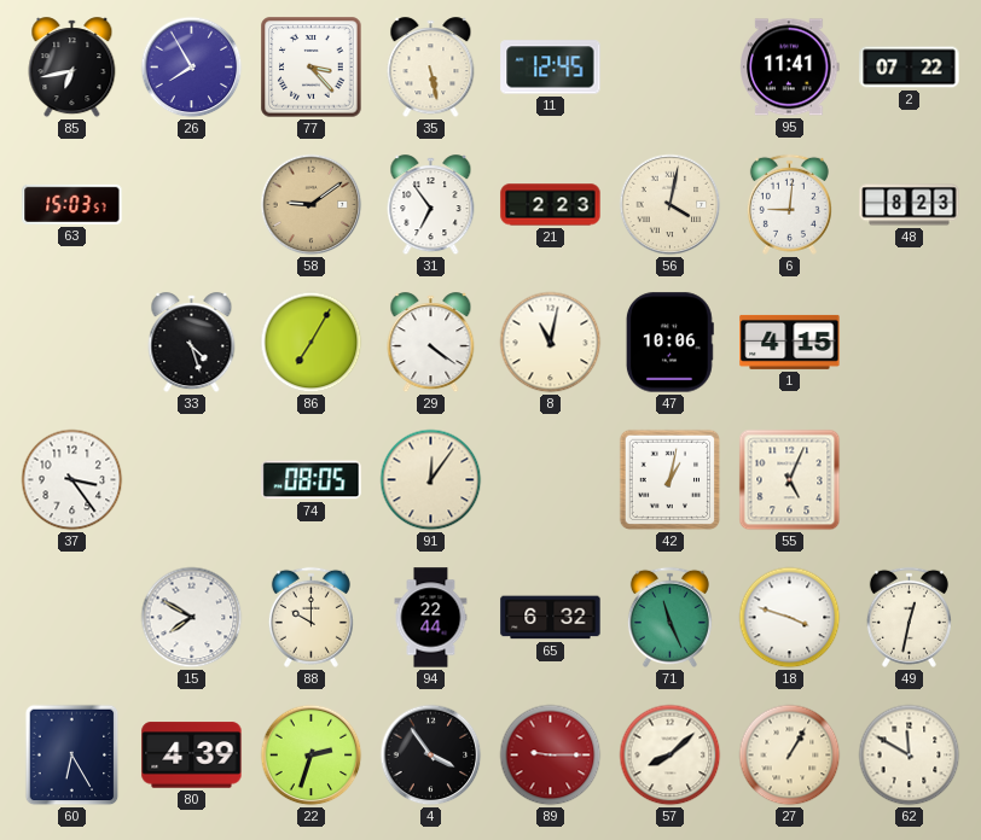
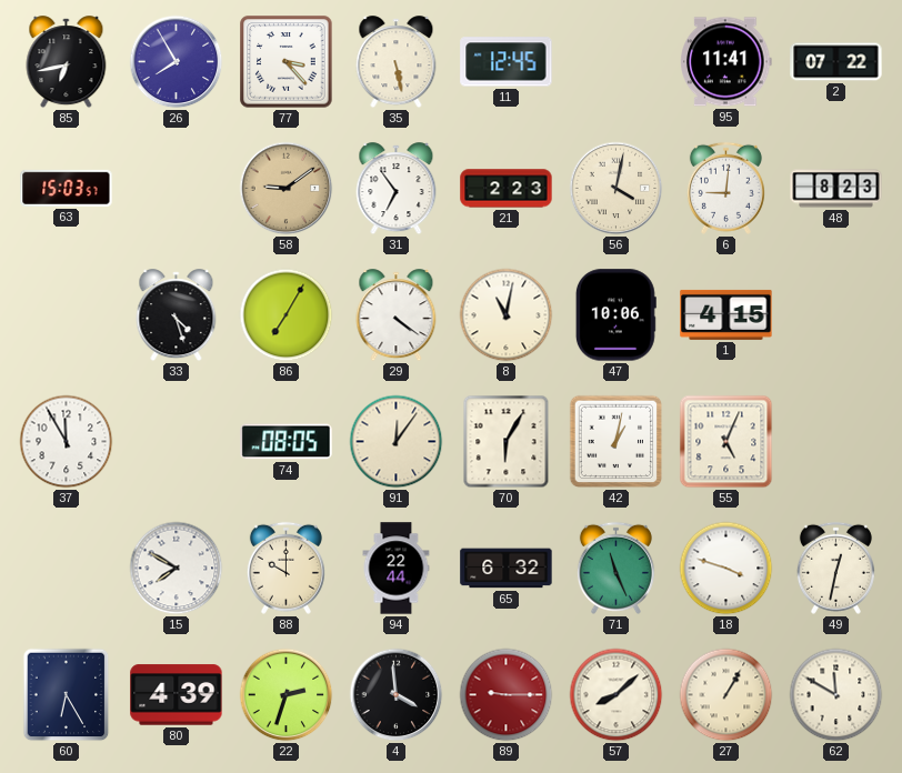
37: 3:24 -> 11:55
70: none -> 6:05
4: 3:54 -> 3:59
